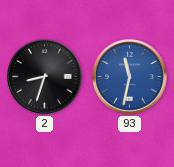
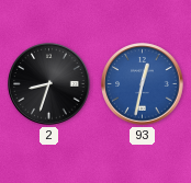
93: 11:32 -> 12:32
